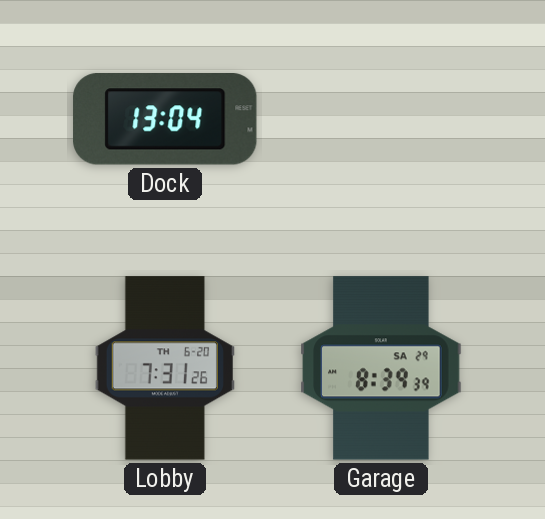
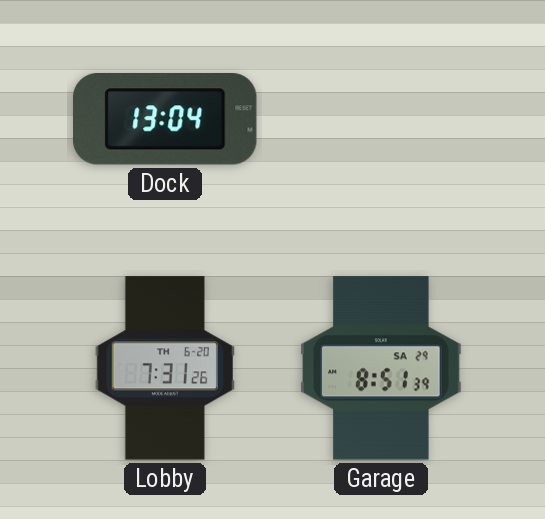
Garage: 8:39 -> 8:51
